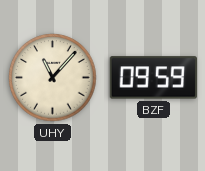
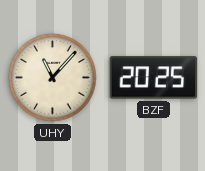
BZF: 09:59 -> 20:25
